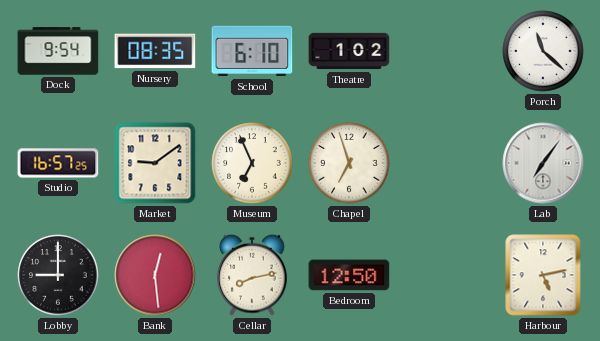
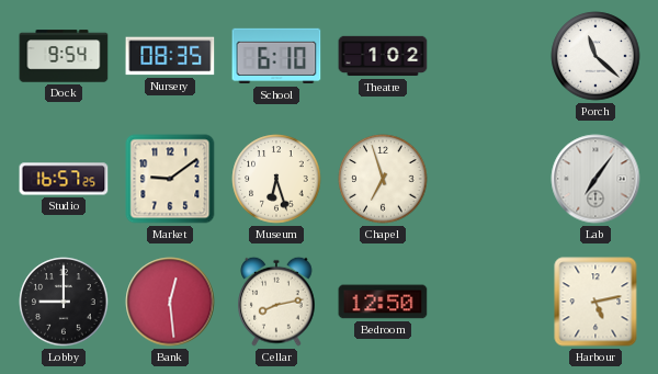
Museum: 6:56 -> 6:27
